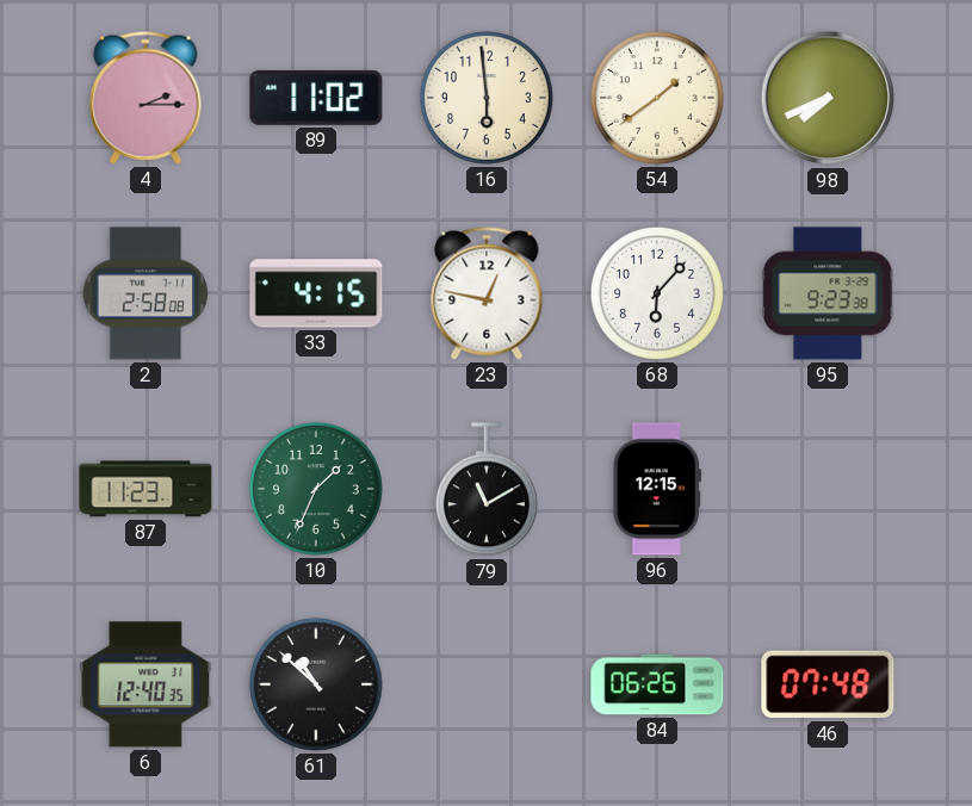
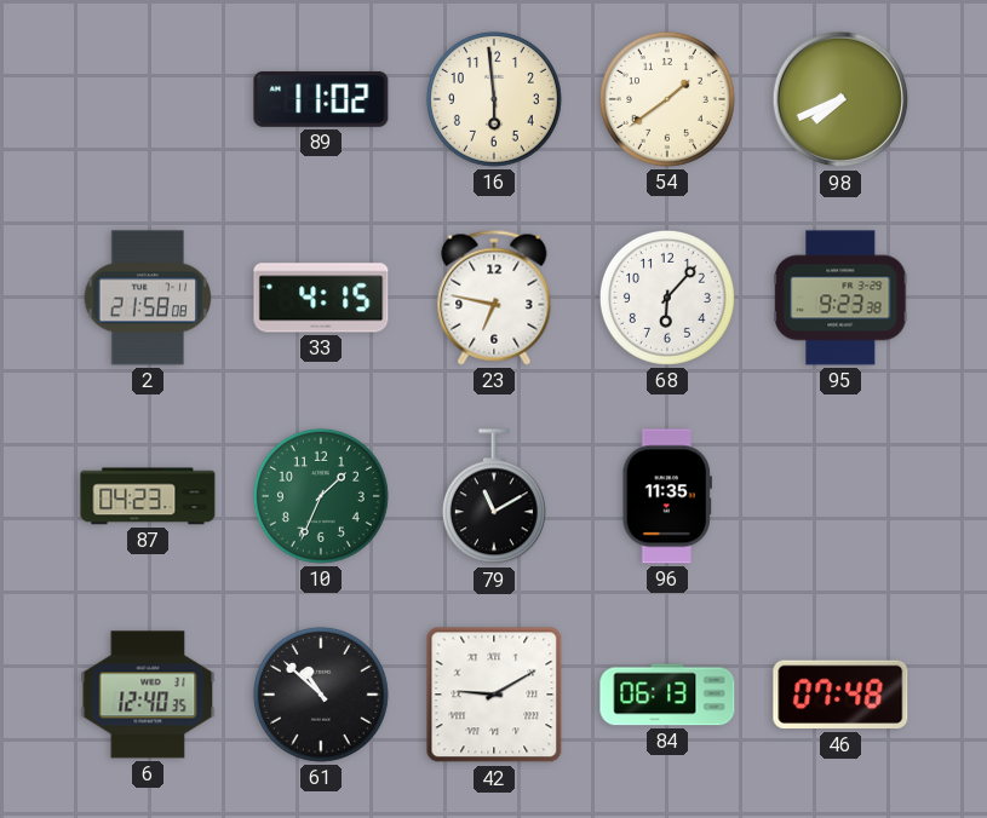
4: 2:15 -> none
2: 2:58 -> 21:58
23: 12:47 -> 6:47
87: 11:23 -> 04:23
96: 12:15 -> 11:35
42: none -> 9:10
84: 06:26 -> 06:13
